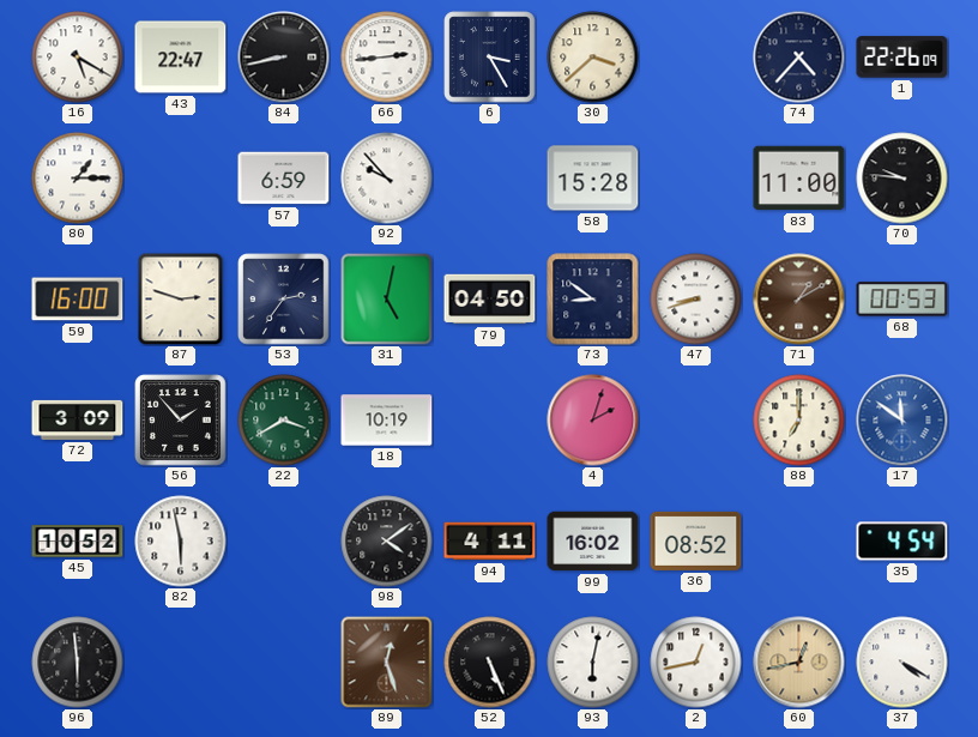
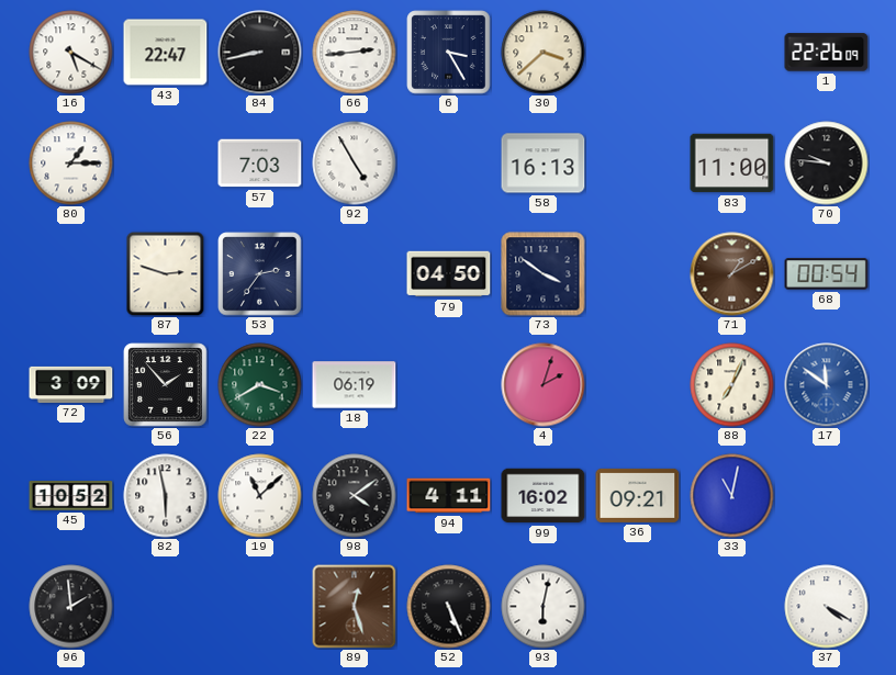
74: 4:37 -> none
57: 6:59 -> 7:03
92: 9:53 -> 4:55
58: 15:28 -> 16:13
59: 16:00 -> none
31: 5:02 -> none
73: 8:51 -> 3:51
47: 8:42 -> none
68: 00:53 -> 00:54
18: 10:19 -> 06:19
88: 7:00 -> 7:04
19: none -> 11:08
36: 08:52 -> 09:21
33: none -> 11:02
35: 4:54 -> none
96: 5:59 -> 1:59
2: 12:43 -> none
60: 12:43 -> none
